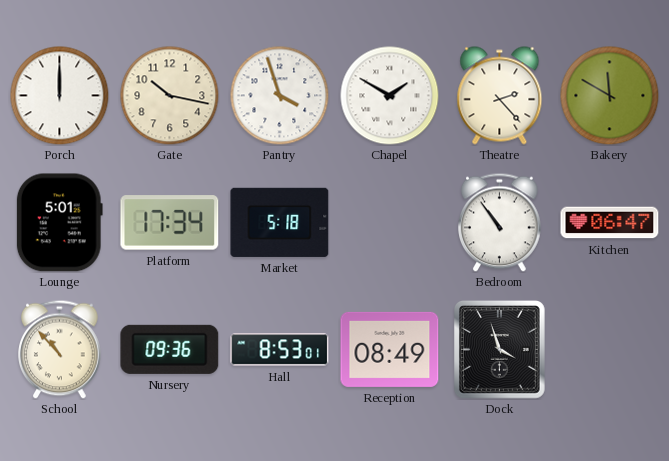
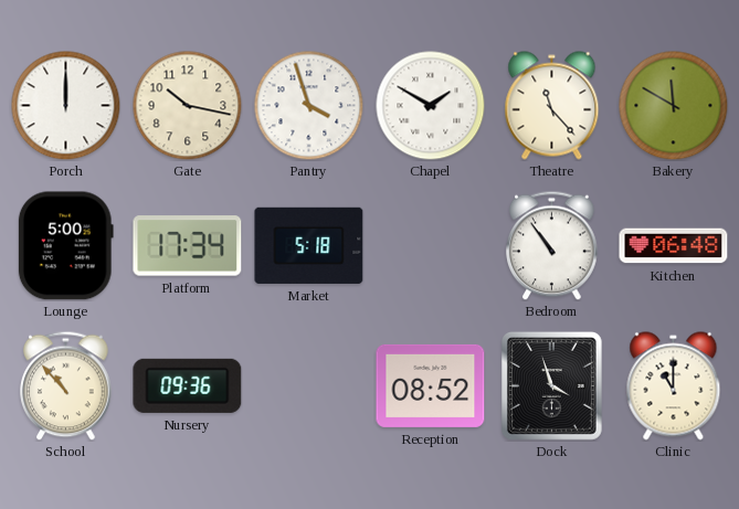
Theatre: 2:23 -> 11:23
Lounge: 5:01 -> 5:00
Kitchen: 06:47 -> 06:48
Hall: 8:53 -> none
Reception: 08:49 -> 08:52
Clinic: none -> 11:00
